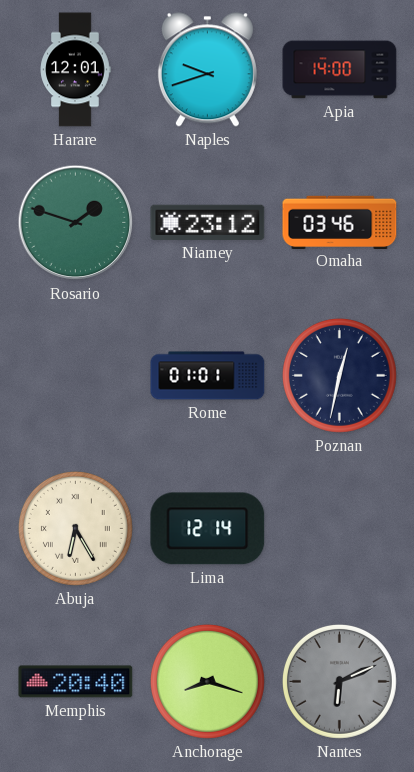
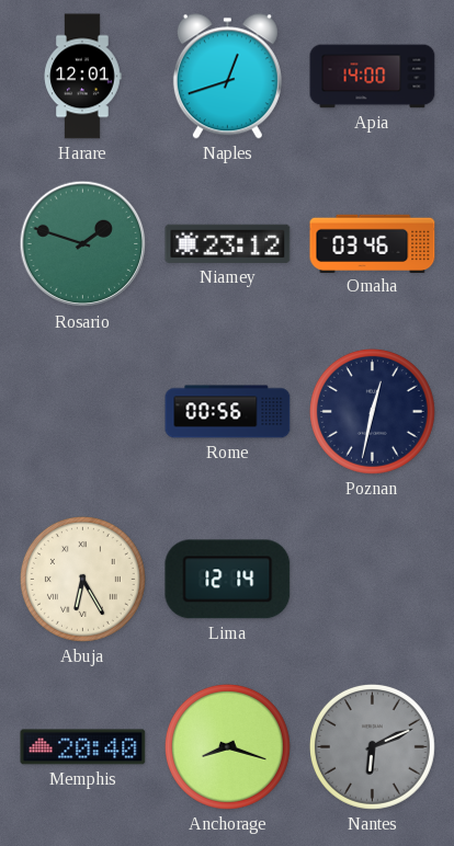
Naples: 9:42 -> 12:42
Rome: 01:01 -> 00:56
